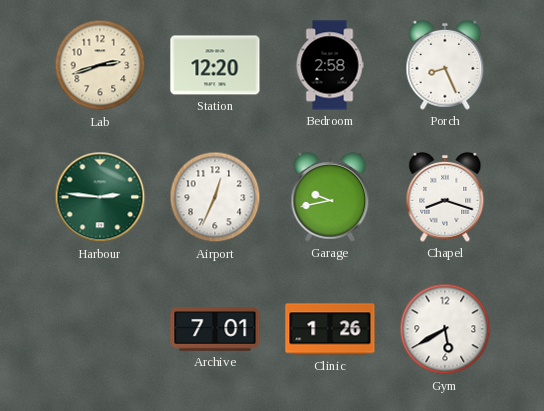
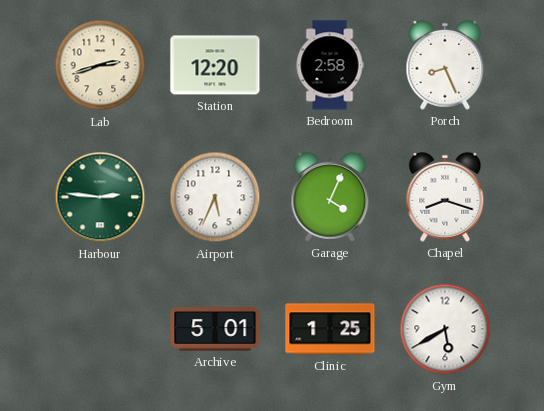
Airport: 12:34 -> 5:34
Garage: 9:43 -> 4:04
Archive: 7:01 -> 5:01
Clinic: 1:26 -> 1:25
